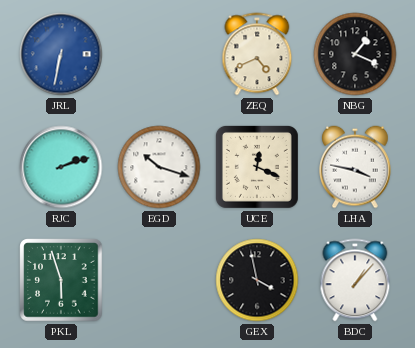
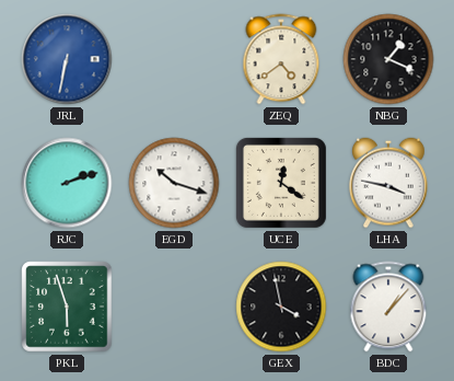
ZEQ: 4:41 -> 4:39
UCE: 12:19 -> 12:21
